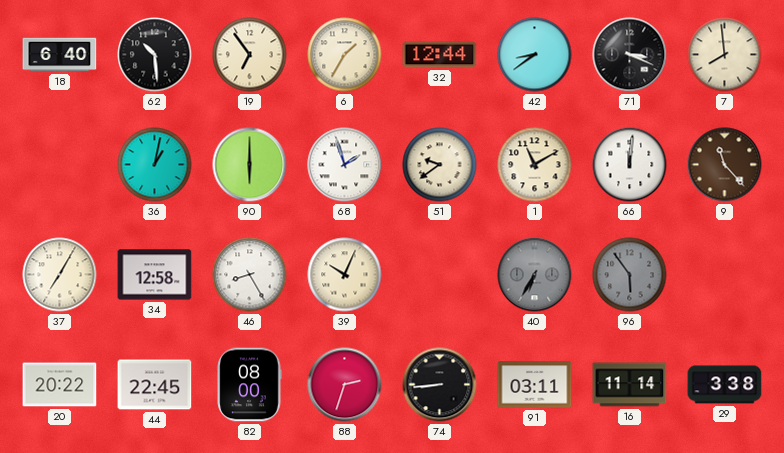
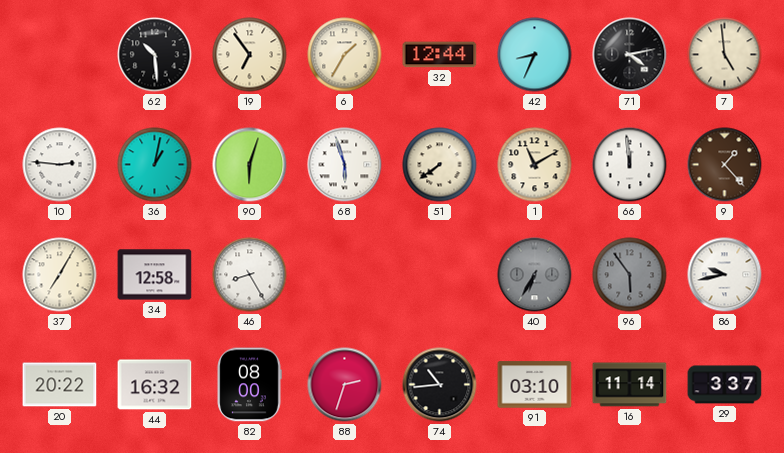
18: 6:40 -> none
42: 8:39 -> 8:34
71: 3:19 -> 4:13
7: 7:59 -> 4:59
10: none -> 2:46
90: 6:00 -> 6:03
68: 1:57 -> 5:57
51: 9:39 -> 7:39
66: 12:01 -> 11:59
9: 11:23 -> 1:23
39: 10:04 -> none
86: none -> 9:43
44: 22:45 -> 16:32
74: 8:44 -> 10:44
91: 03:11 -> 03:10
29: 3:38 -> 3:37
